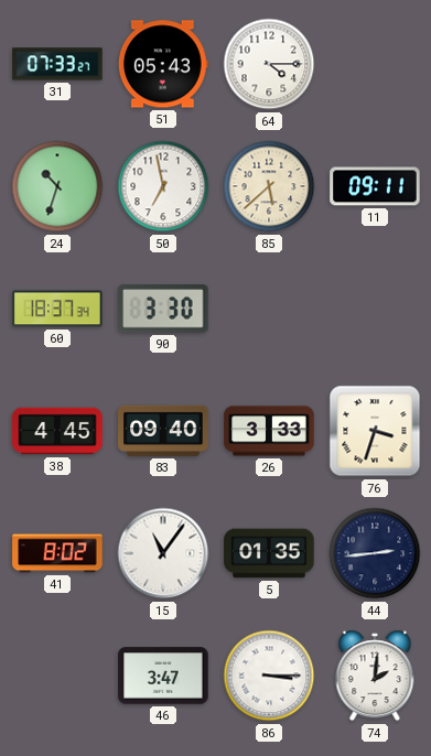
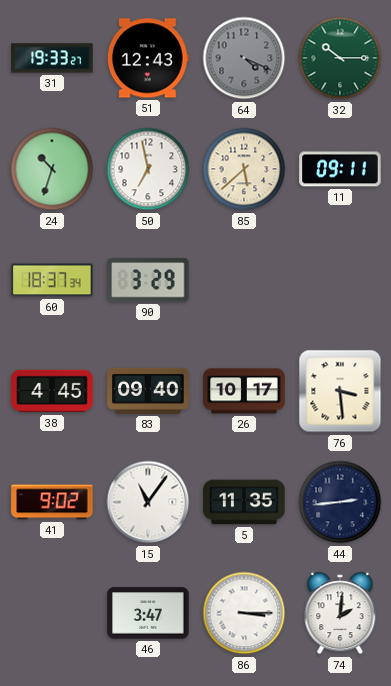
31: 07:33 -> 19:33
51: 05:43 -> 12:43
64: 4:15 -> 4:19
64 dial: white -> grey
32: none -> 10:15
90: 3:30 -> 3:29
26: 3:33 -> 10:17
76: 3:33 -> 3:29
41: 8:02 -> 9:02
5: 01:35 -> 11:35
